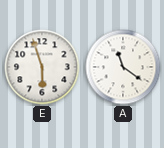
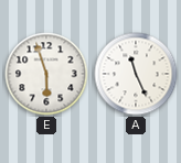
A: 11:21 -> 11:26
